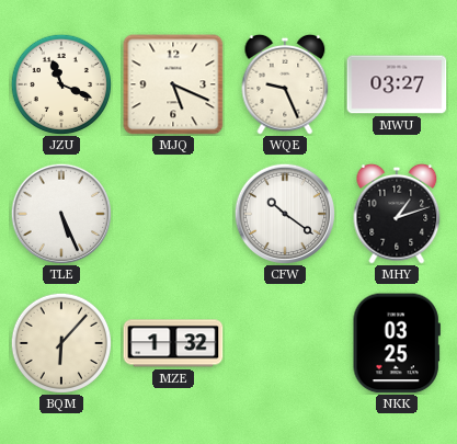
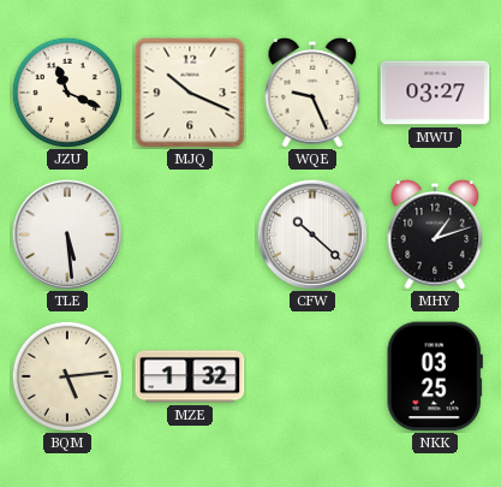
MJQ: 5:19 -> 10:19
TLE: 5:26 -> 5:29
CFW: 10:21 -> 10:22
BQM: 6:07 -> 5:14
